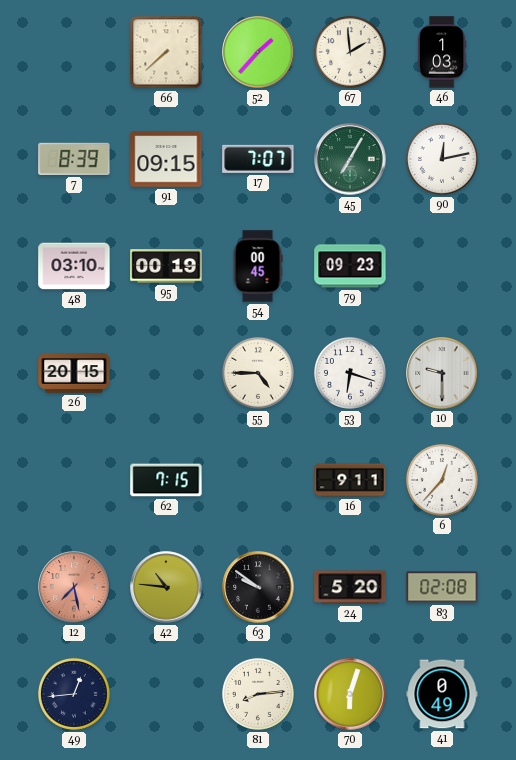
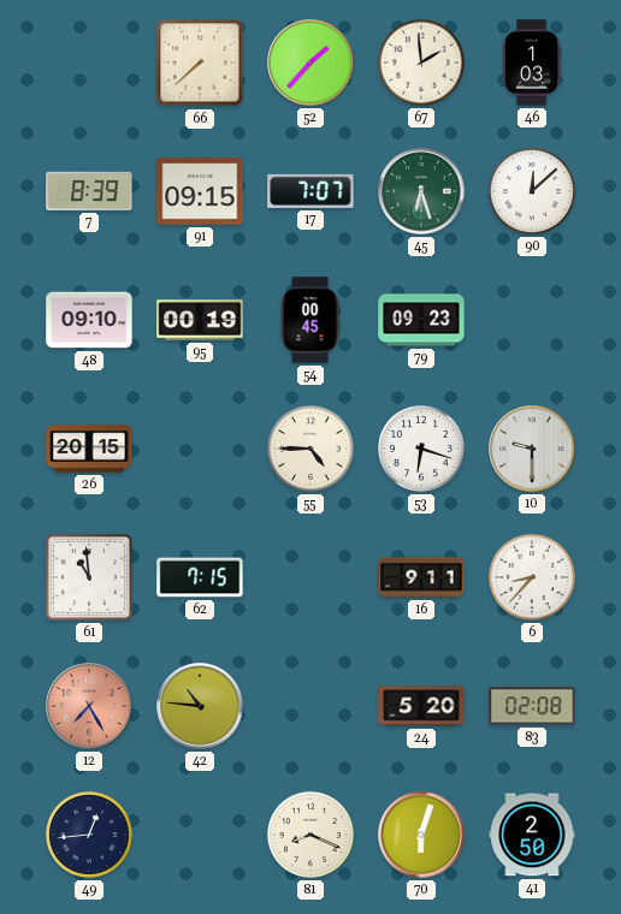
45: 7:05 -> 6:27
90: 12:13 -> 12:08
48: 03:10 -> 09:10
61: none -> 10:59
6: 12:37 -> 8:37
12: 7:28 -> 7:25
63: 9:51 -> none
81: 8:14 -> 8:19
41: 0:49 -> 2:50
